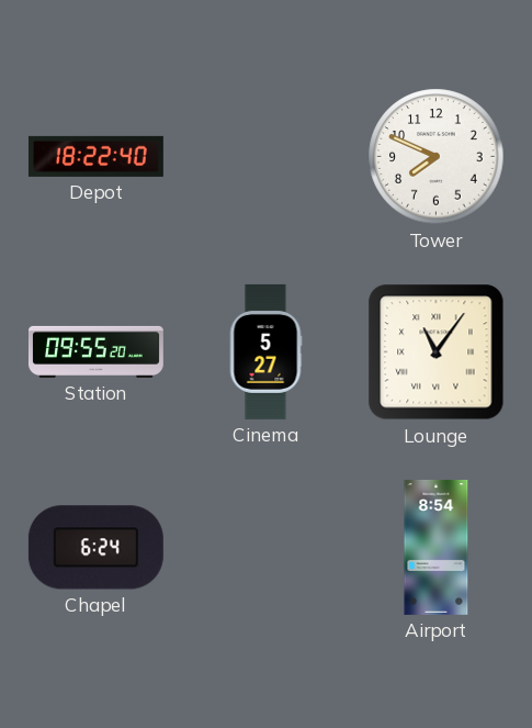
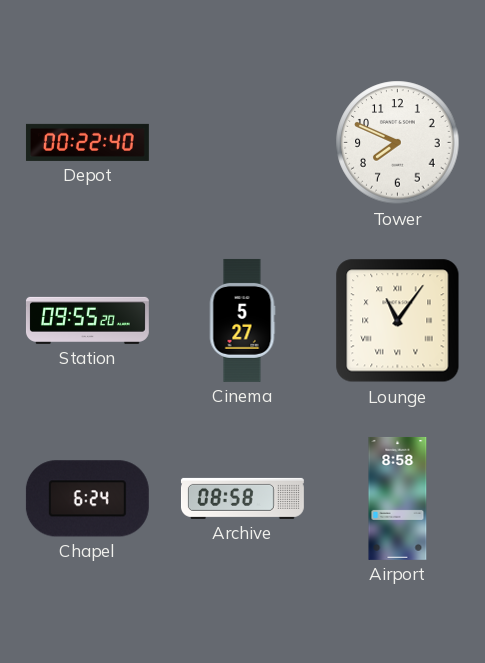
Depot: 18:22 -> 00:22
Archive: none -> 08:58
Airport: 8:54 -> 8:58
